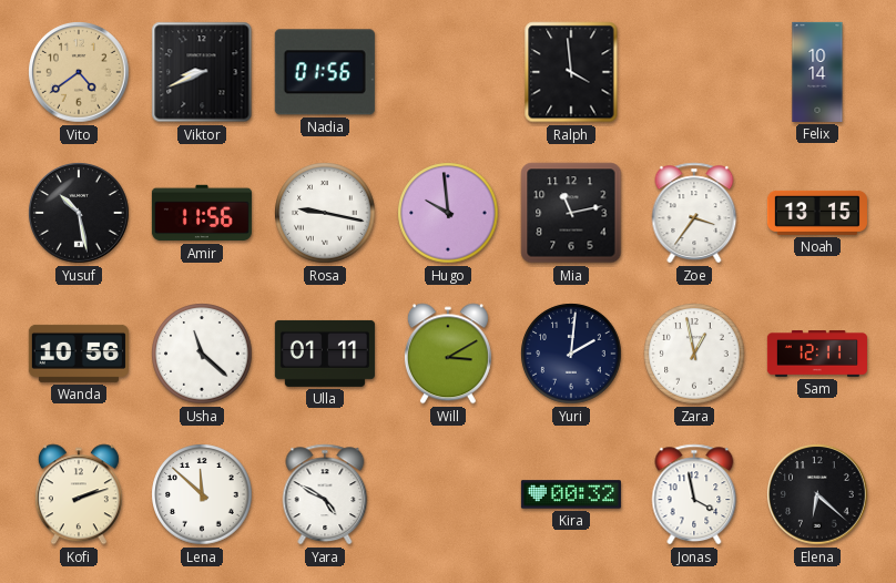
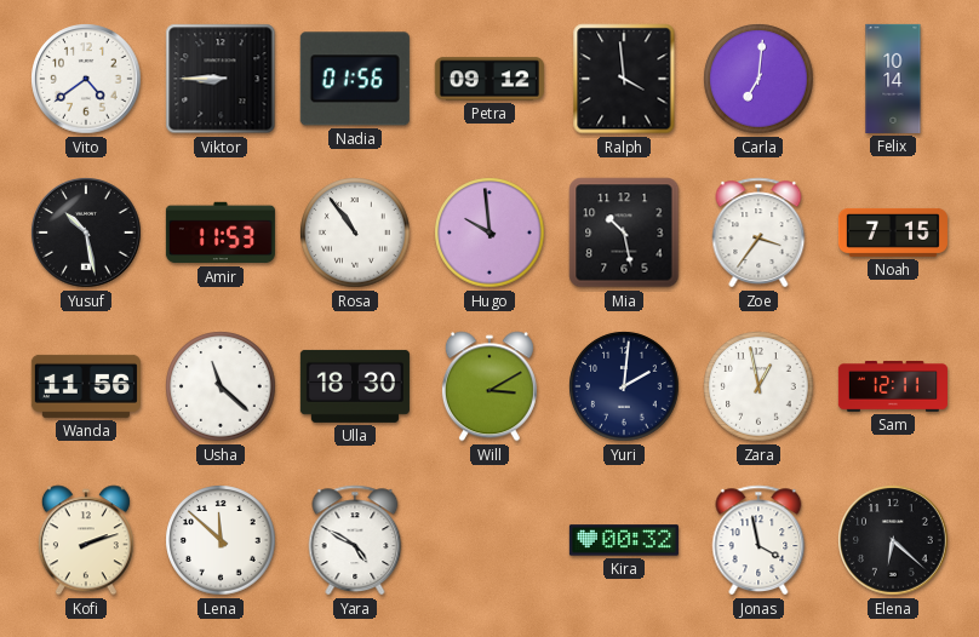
Vito dial: champagne -> white
Viktor: 8:41 -> 8:45
Petra: none -> 09:12
Carla: none -> 7:01
Amir: 11:56 -> 11:53
Rosa: 9:17 -> 10:54
Mia: 11:13 -> 10:28
Noah: 13:15 -> 7:15
Wanda: 10:56 -> 11:56
Ulla: 01:11 -> 18:30
